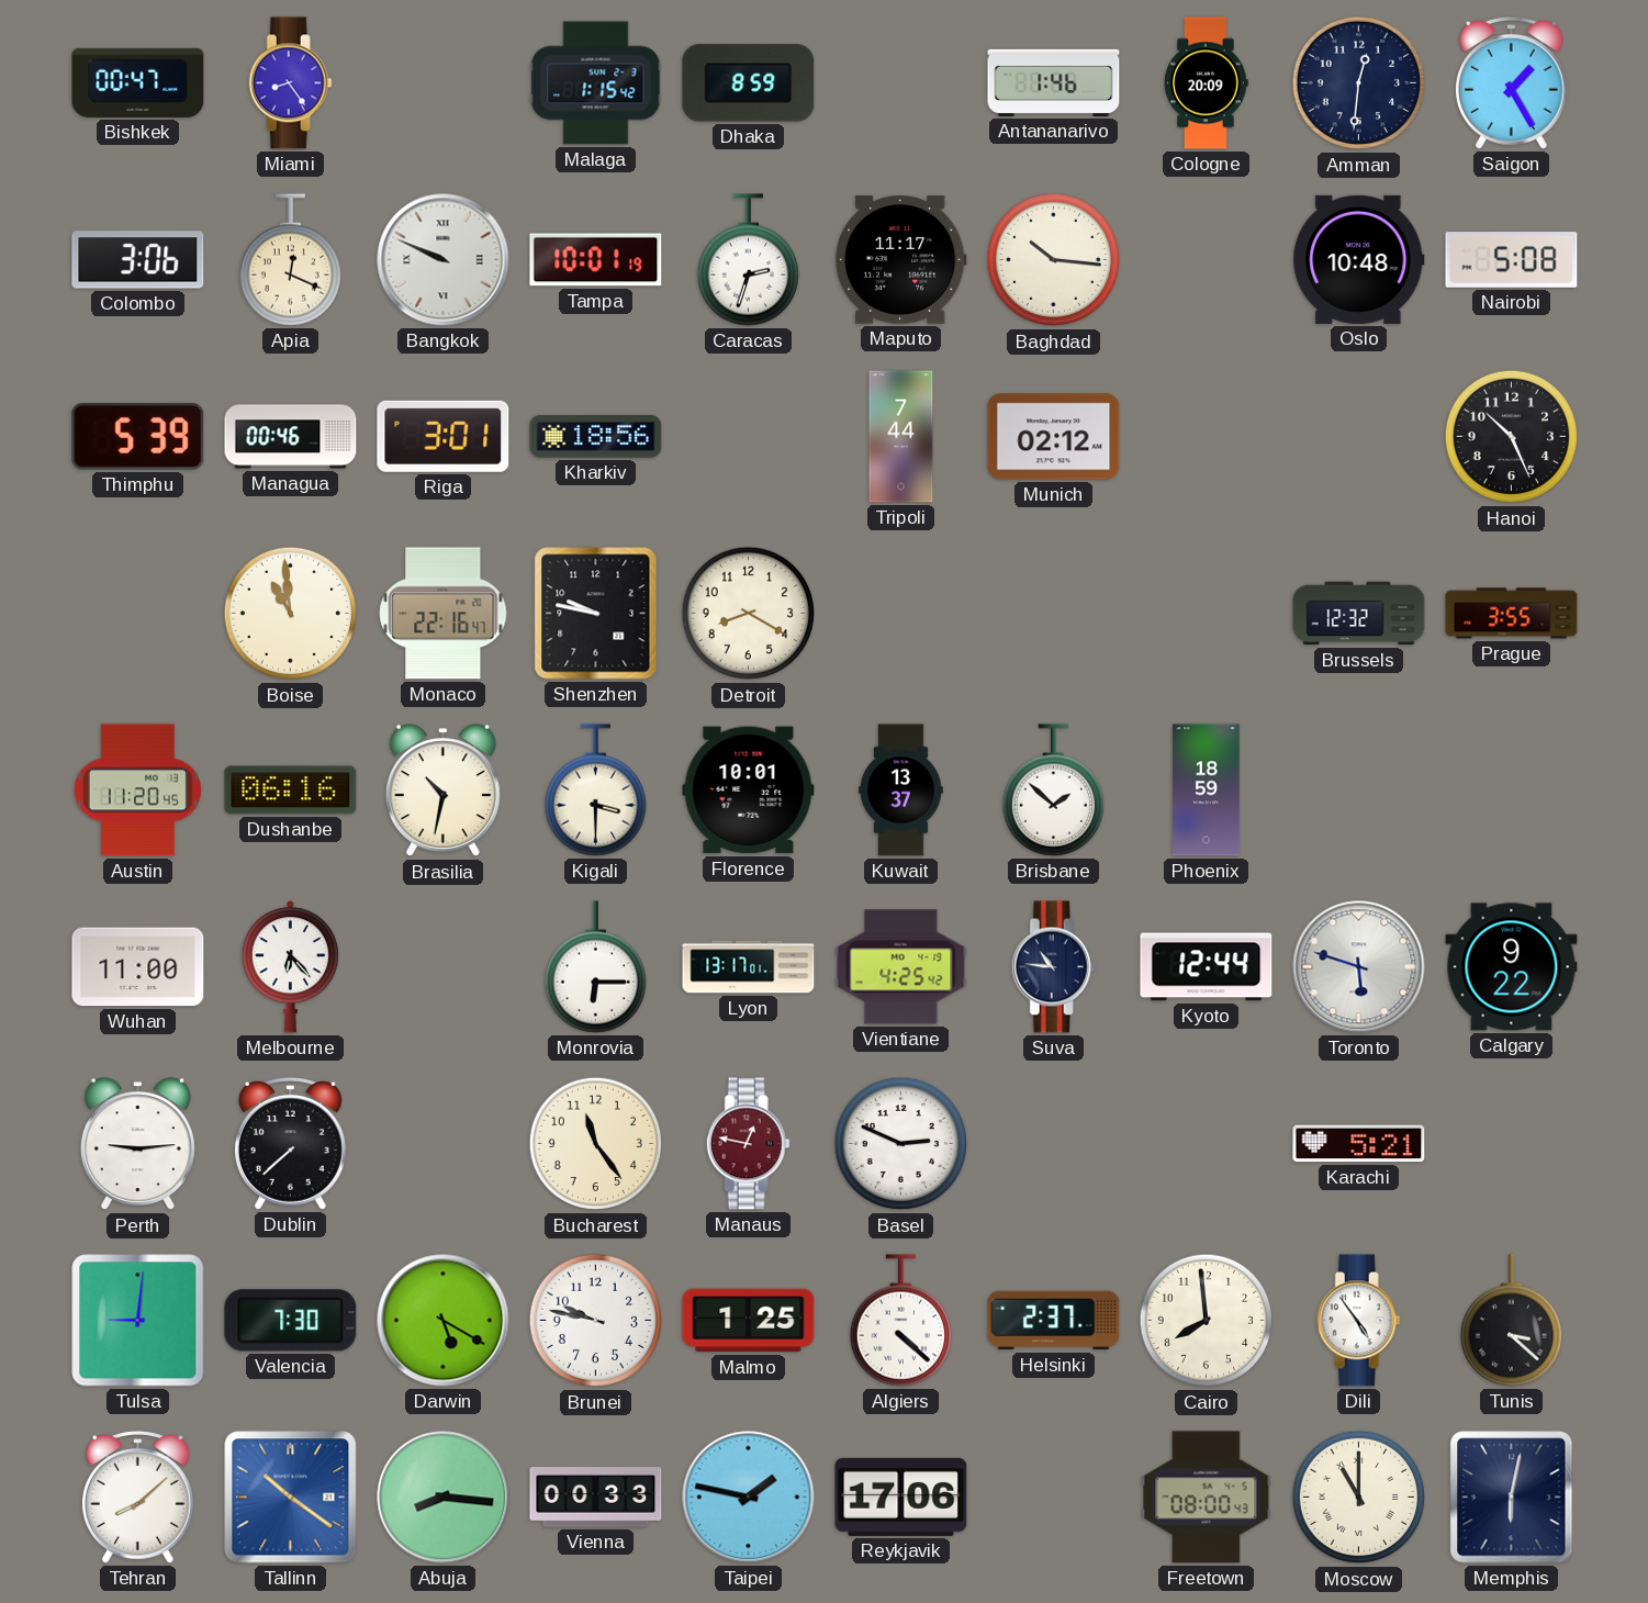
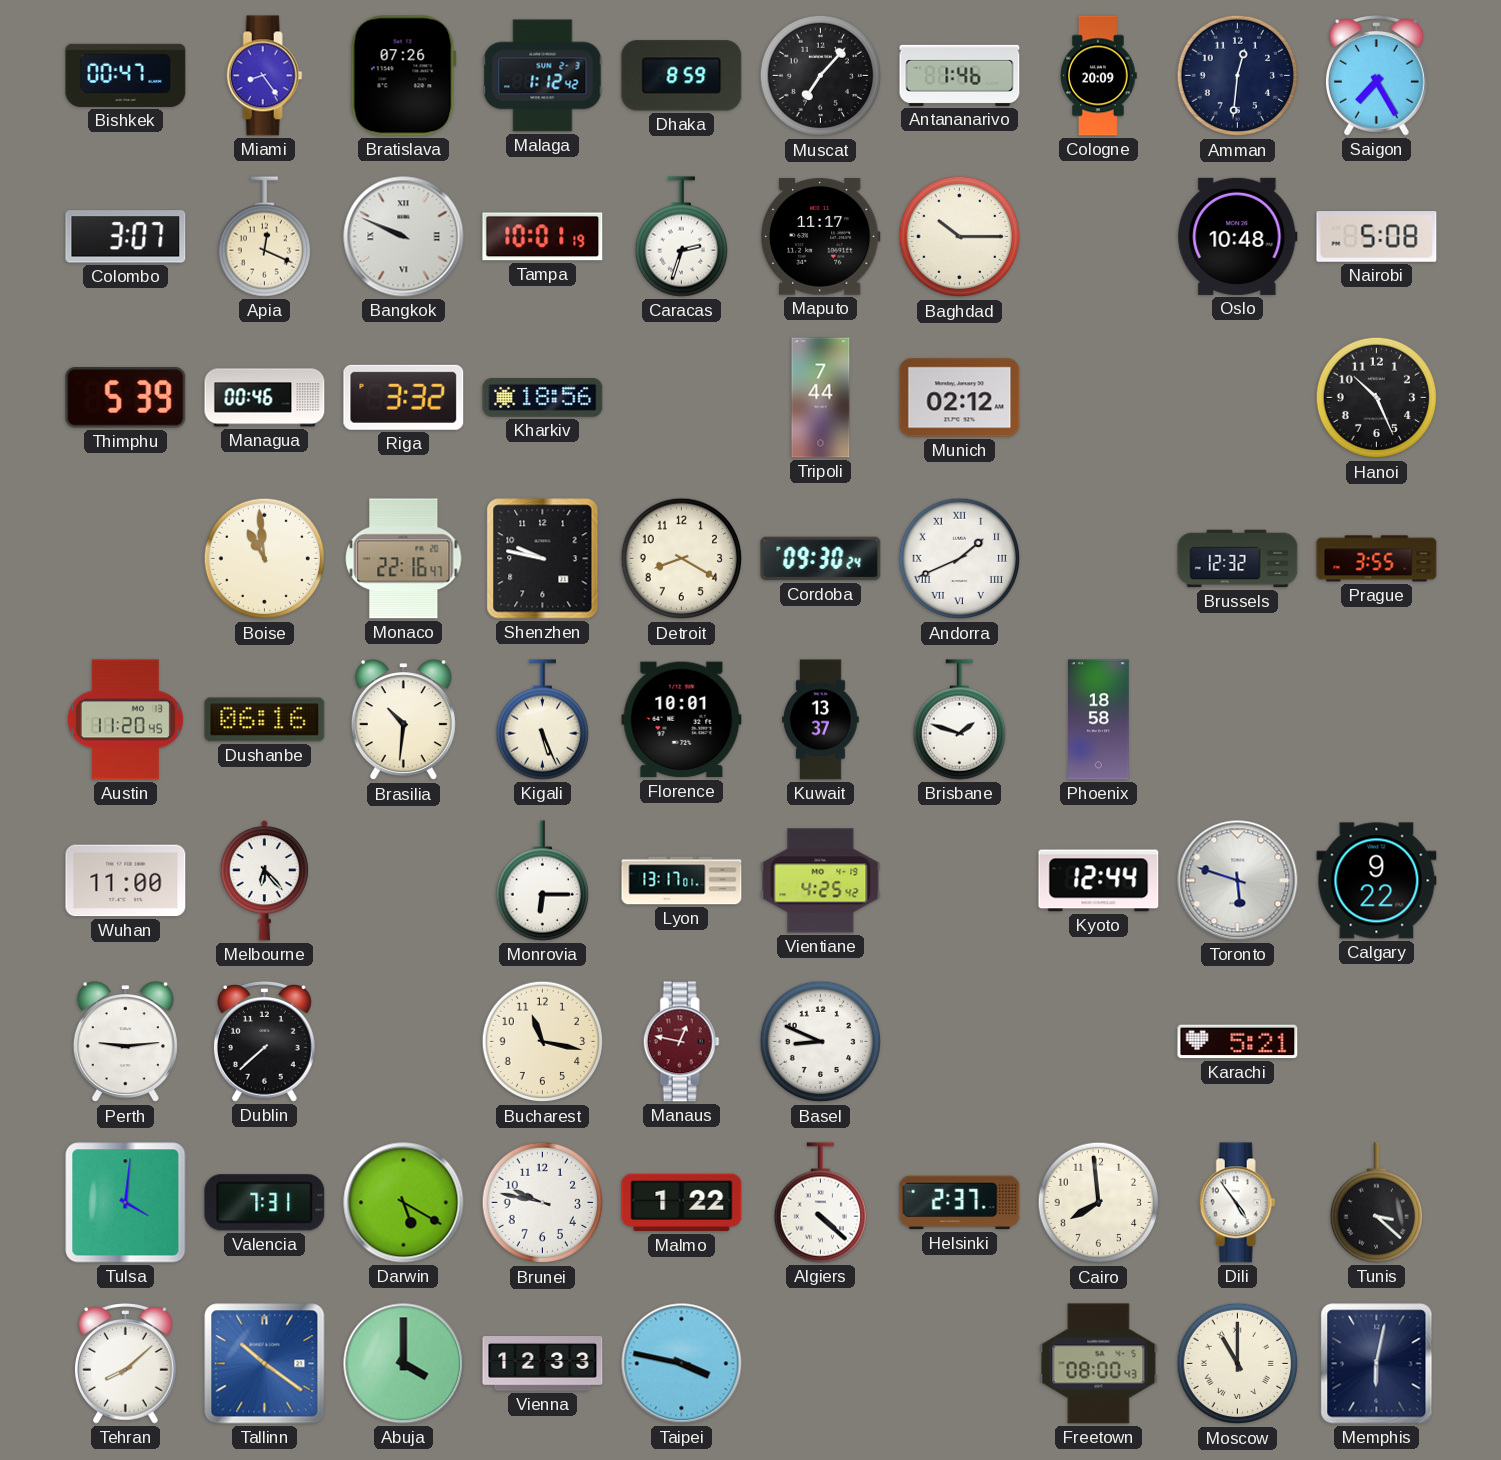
Bratislava: none -> 07:26
Malaga: 1:15 -> 1:12
Muscat: none -> 7:07
Saigon: 1:25 -> 7:25
Colombo: 3:06 -> 3:07
Baghdad: 10:16 -> 10:15
Riga: 3:01 -> 3:32
Cordoba: none -> 09:30
Andorra: none -> 1:41
Brasilia: 10:32 -> 10:31
Kigali: 3:30 -> 5:26
Brisbane: 1:52 -> 1:48
Phoenix: 18:59 -> 18:58
Suva: 10:46 -> none
Bucharest: 11:24 -> 11:17
Basel: 2:49 -> 8:49
Tulsa: 9:01 -> 4:01
Valencia: 7:30 -> 7:31
Malmo: 1:25 -> 1:22
Abuja: 8:16 -> 4:00
Vienna: 00:33 -> 12:33
Taipei: 1:47 -> 3:47
Reykjavik: 17:06 -> none
